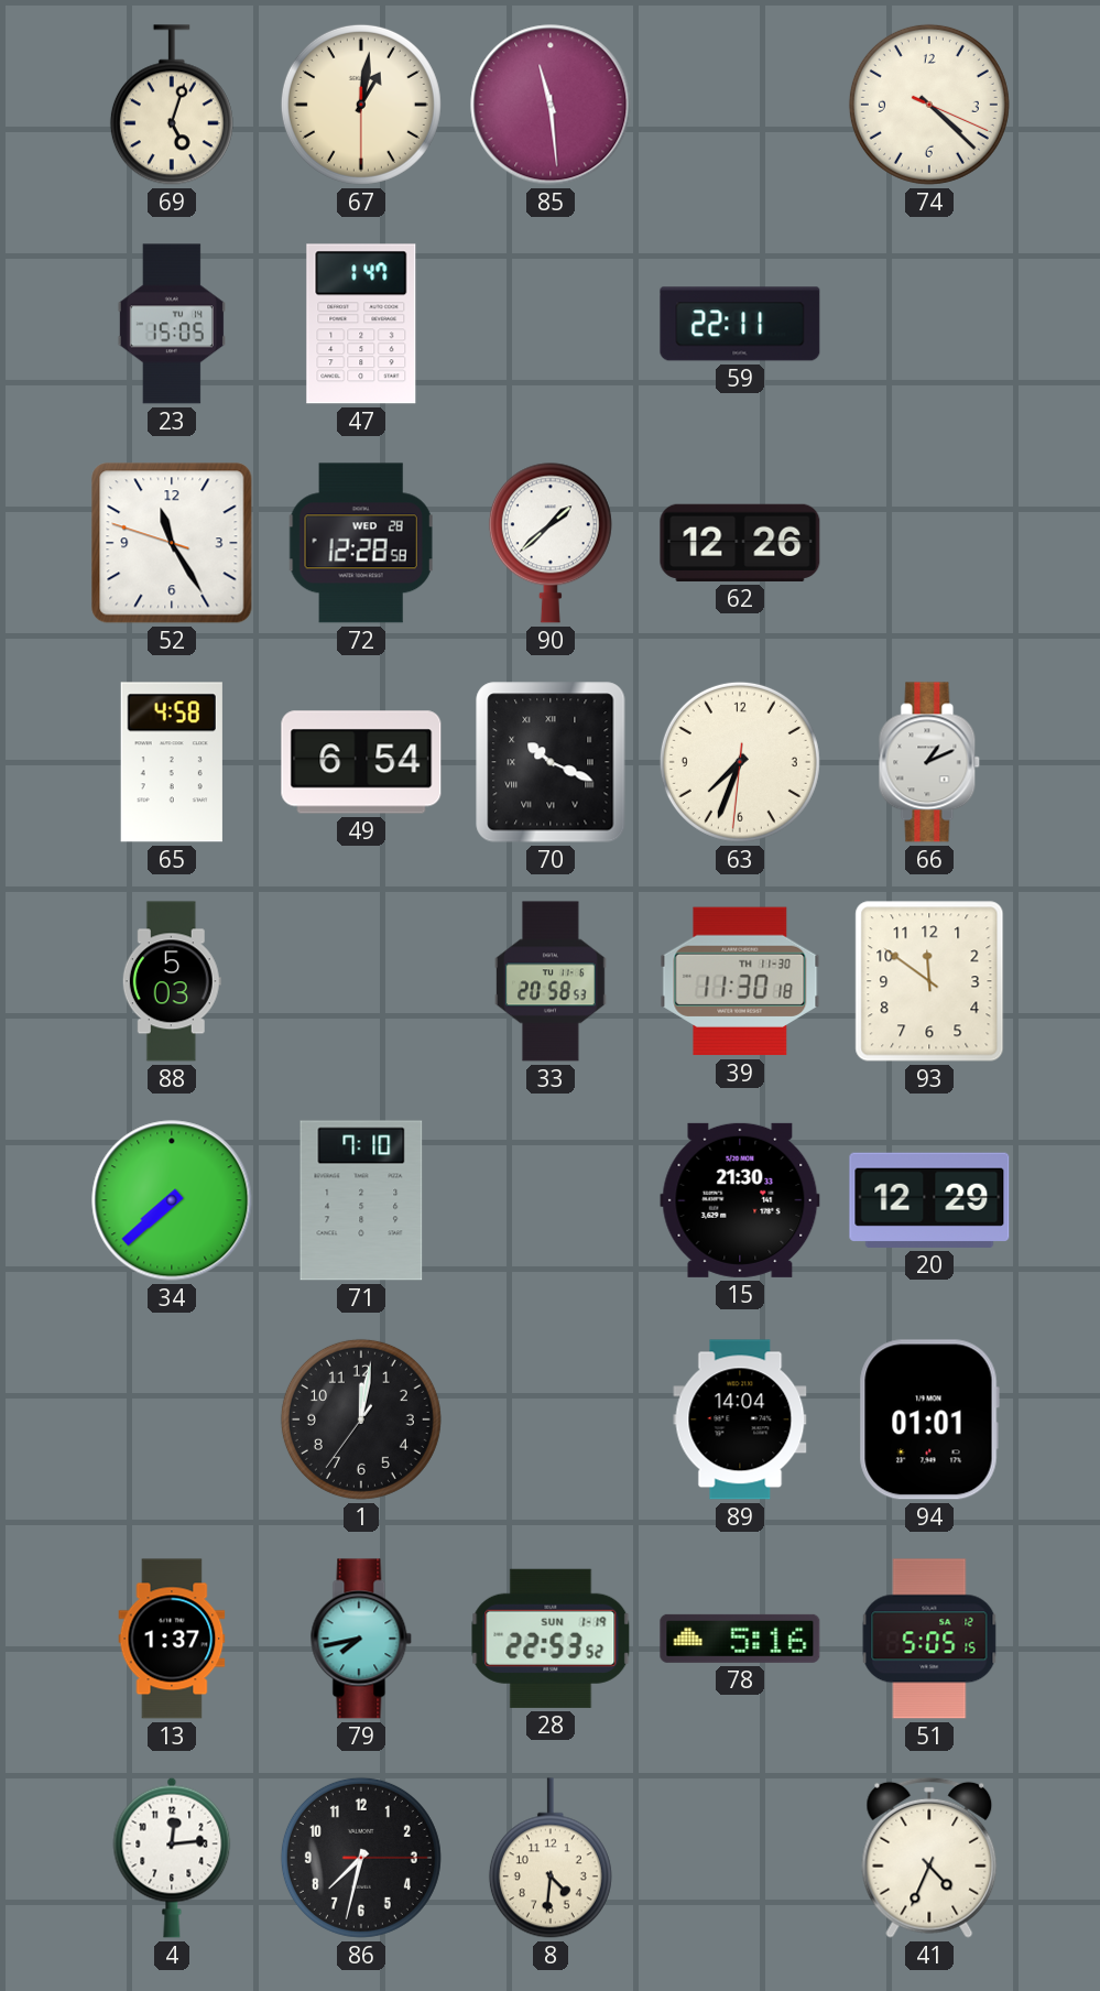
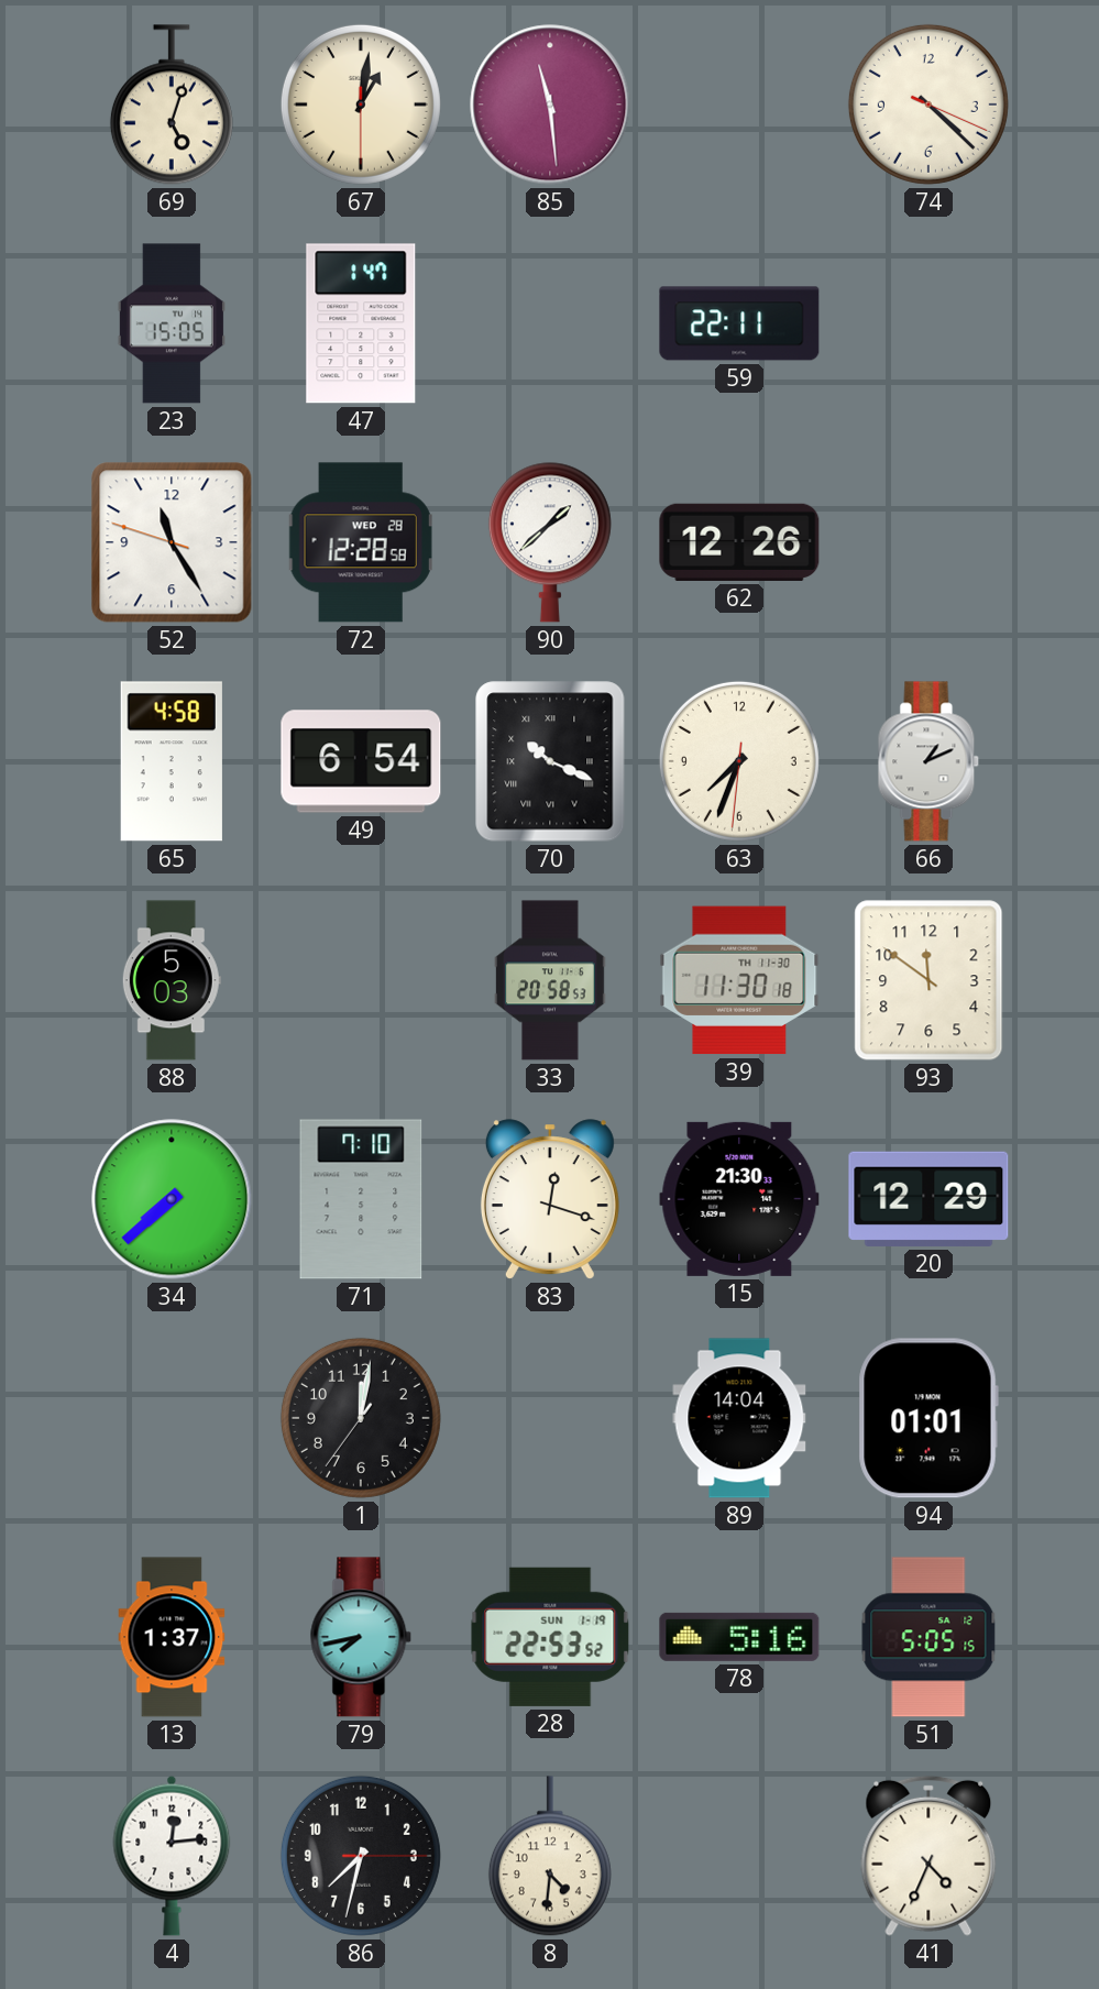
83: none -> 12:18
